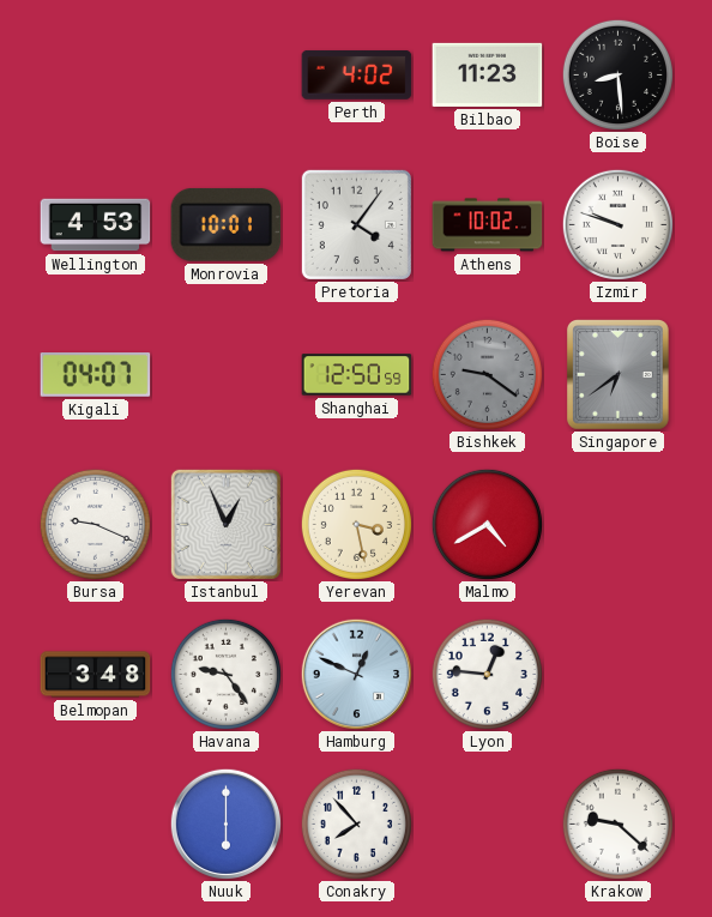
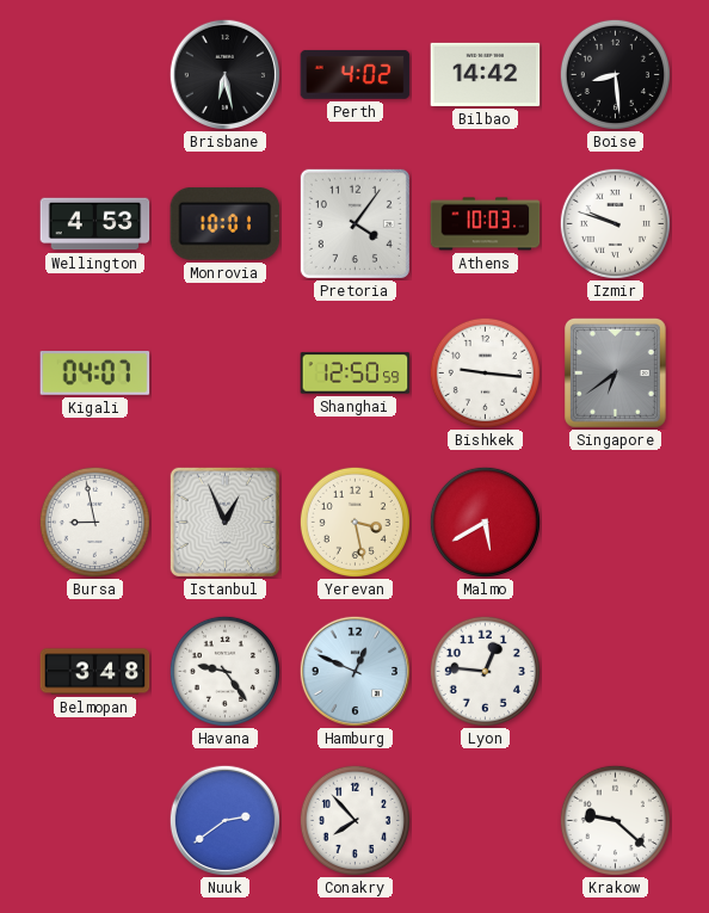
Brisbane: none -> 6:28
Bilbao: 11:23 -> 14:42
Athens: 10:02 -> 10:03
Bishkek: 9:21 -> 9:16
Bishkek dial: grey -> white
Bursa: 9:19 -> 8:58
Malmo: 4:40 -> 5:40
Nuuk: 6:00 -> 2:39
